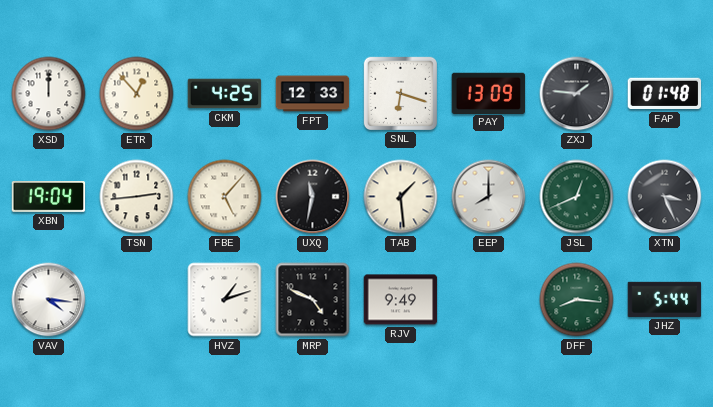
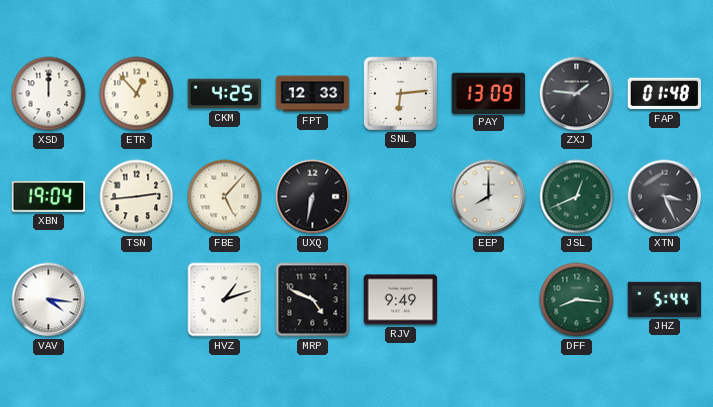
SNL: 6:18 -> 6:14
UXQ: 11:32 -> 6:32
TAB: 1:29 -> none
